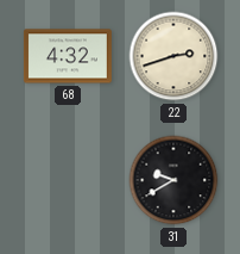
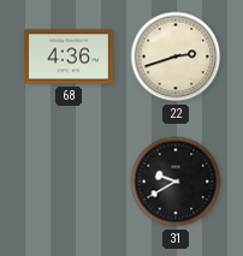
68: 4:32 -> 4:36
